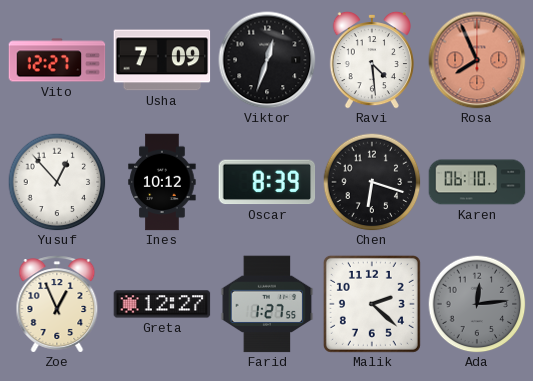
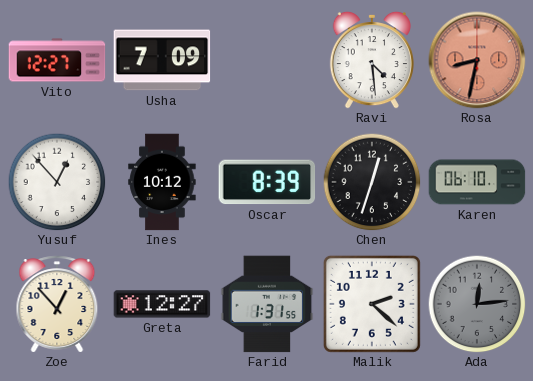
Viktor: 12:33 -> none
Rosa: 7:56 -> 8:32
Chen: 6:18 -> 12:33
Zoe: 12:56 -> 12:53
Farid: 1:27 -> 1:31
